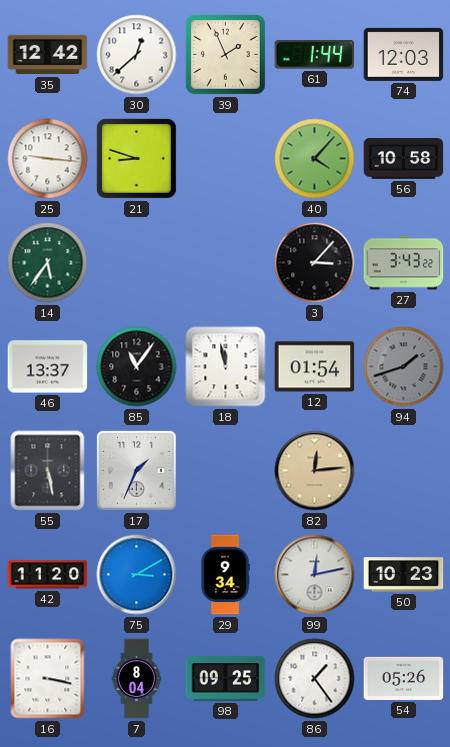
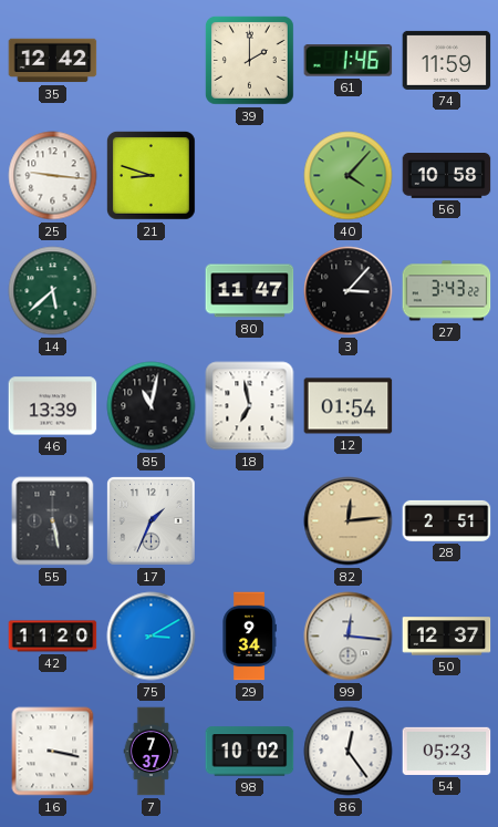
30: 12:38 -> none
39: 1:56 -> 2:00
61: 1:44 -> 1:46
74: 12:03 -> 11:59
14: 5:36 -> 5:38
80: none -> 11:47
46: 13:37 -> 13:39
85: 11:06 -> 11:02
18: 11:58 -> 6:58
94: 1:42 -> none
28: none -> 2:51
99: 12:13 -> 12:16
50: 10:23 -> 12:37
7: 8:04 -> 7:37
98: 09:25 -> 10:02
86: 1:24 -> 12:24
54: 05:26 -> 05:23
